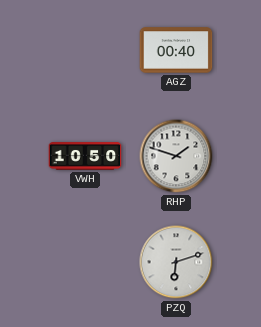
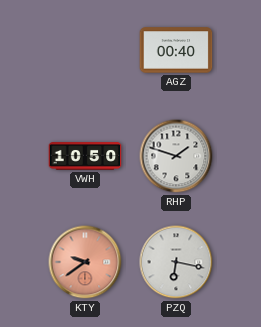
KTY: none -> 9:39
PZQ: 6:12 -> 6:17
